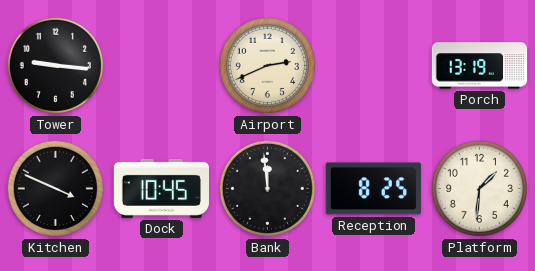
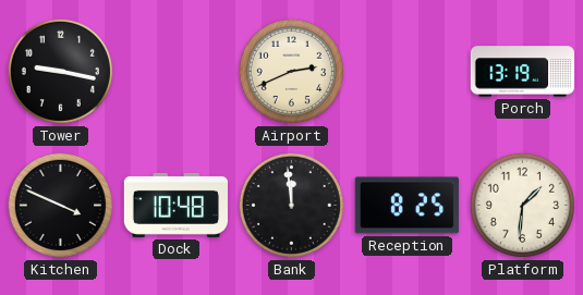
Tower: 9:16 -> 9:17
Dock: 10:45 -> 10:48
